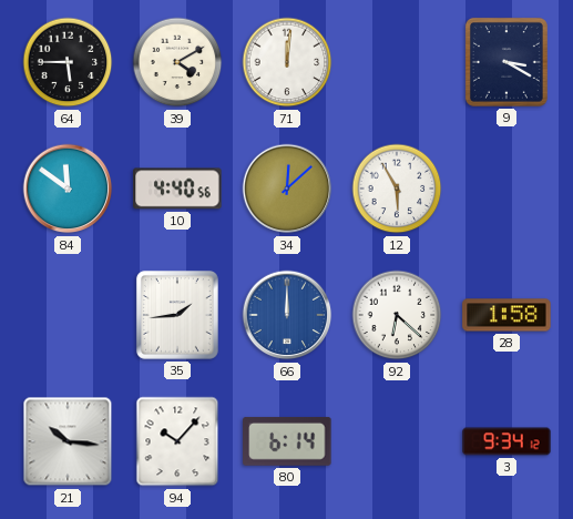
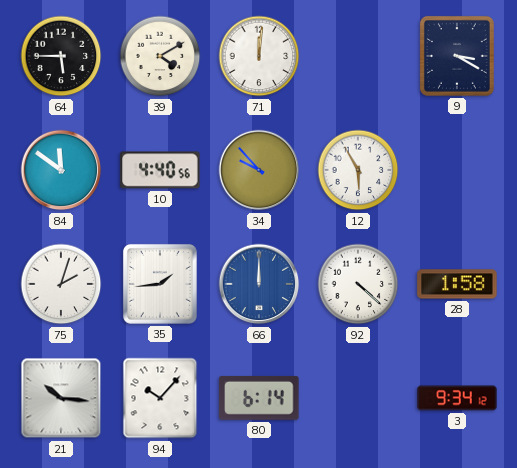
34: 12:08 -> 9:53
75: none -> 2:03
92: 6:22 -> 4:22
